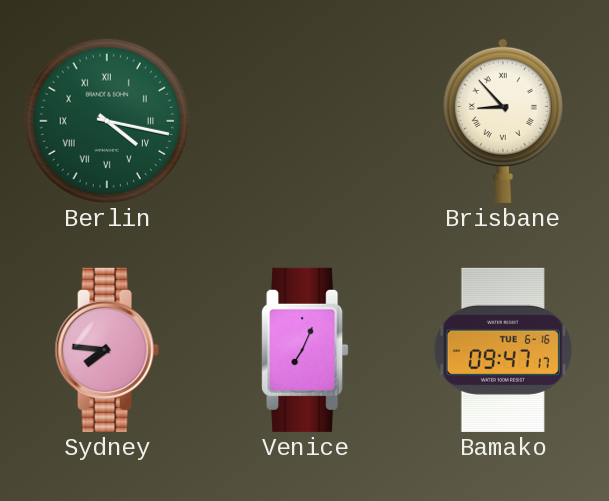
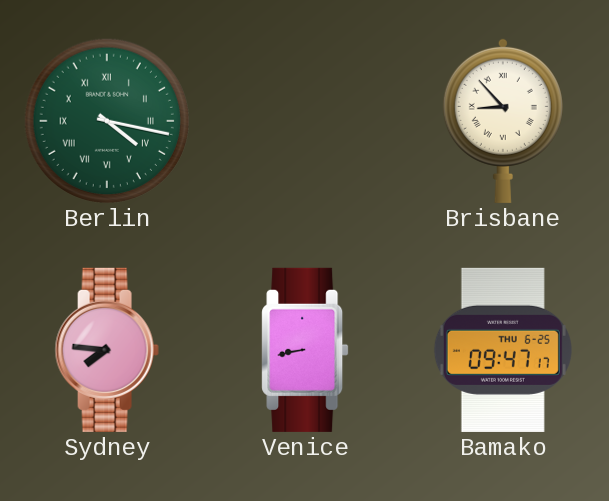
Venice: 7:04 -> 8:43
Bamako date: TUE 6-16 -> THU 6-25
